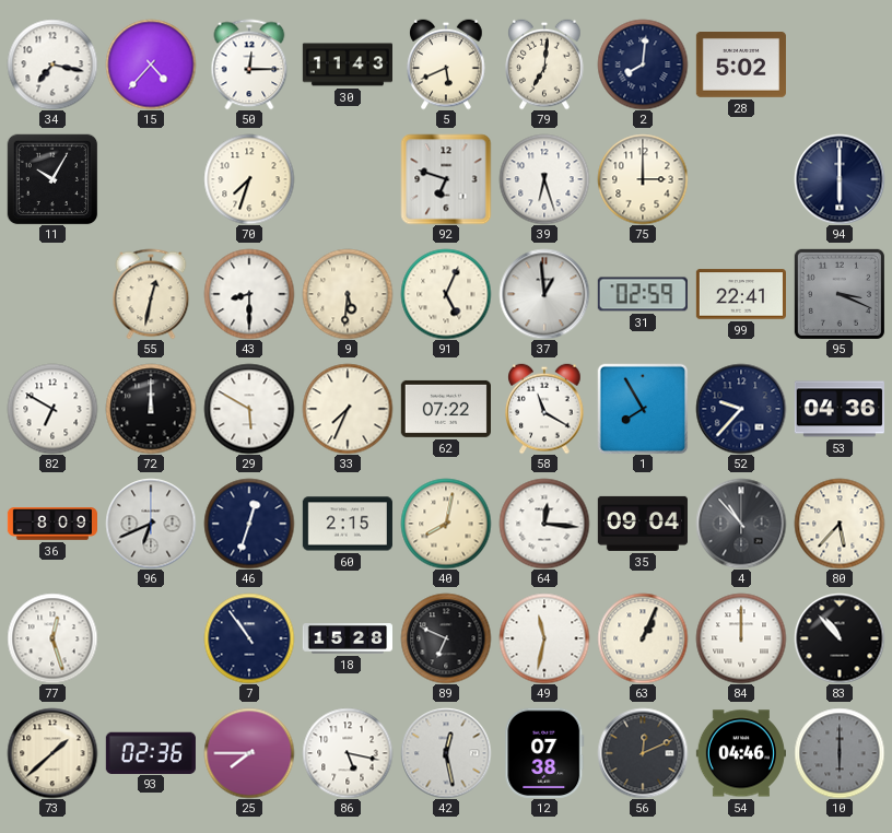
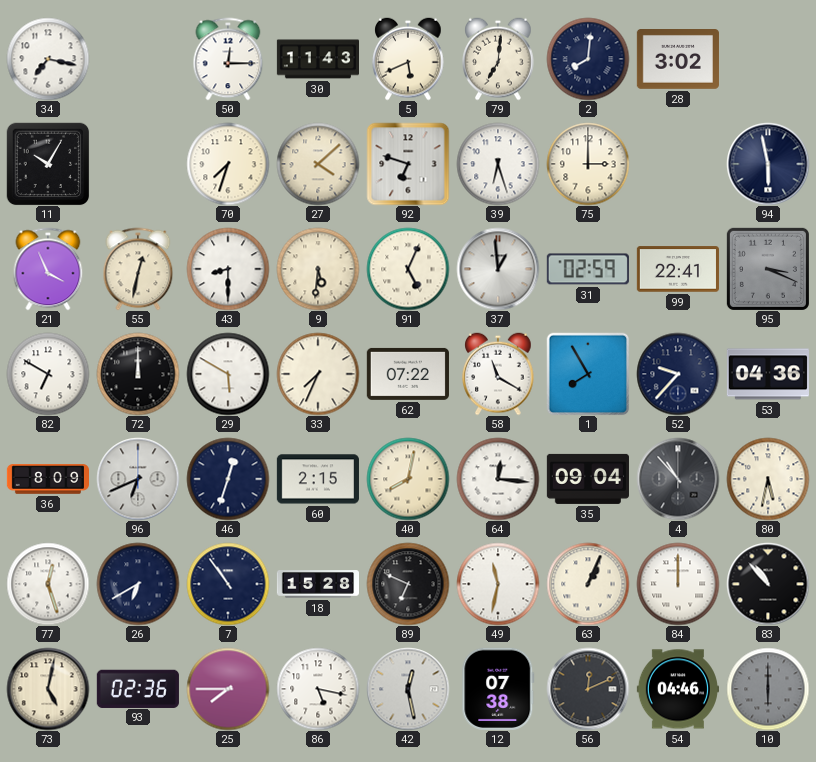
15: 4:37 -> none
28: 5:02 -> 3:02
27: none -> 4:08
94: 6:00 -> 5:58
21: none -> 3:56
80: 5:37 -> 5:32
26: none -> 6:40
73: 1:38 -> 5:02
